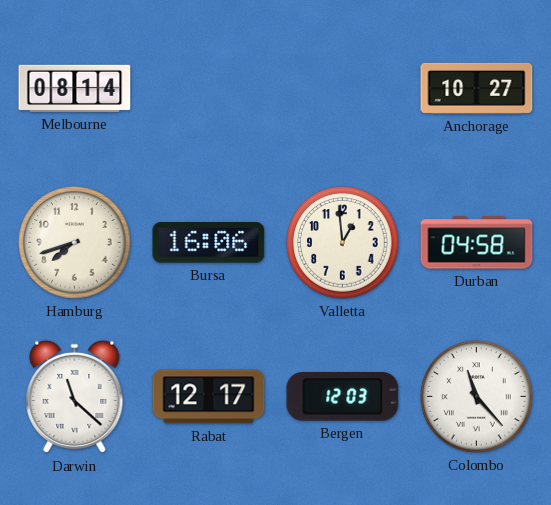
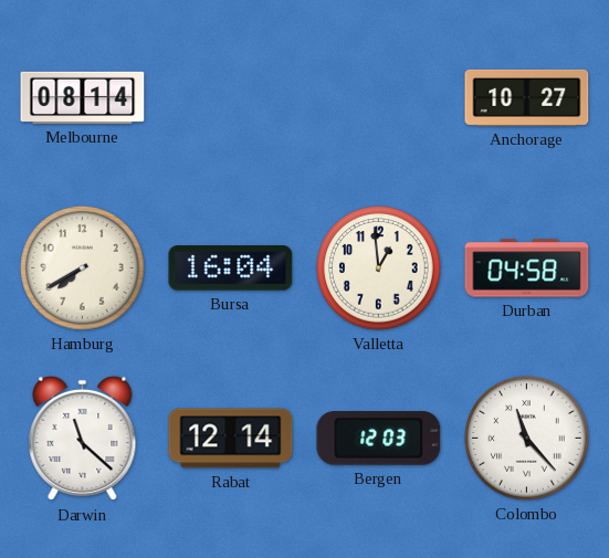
Hamburg: 7:42 -> 7:40
Bursa: 16:06 -> 16:04
Rabat: 12:17 -> 12:14
